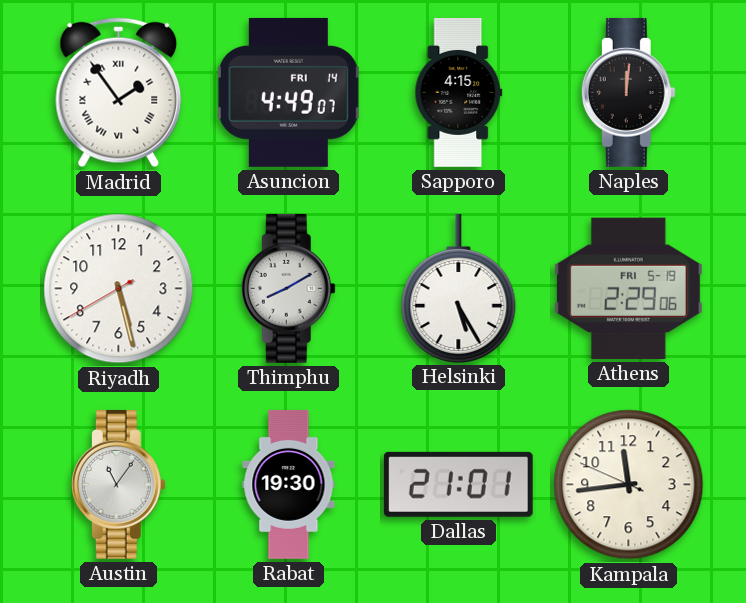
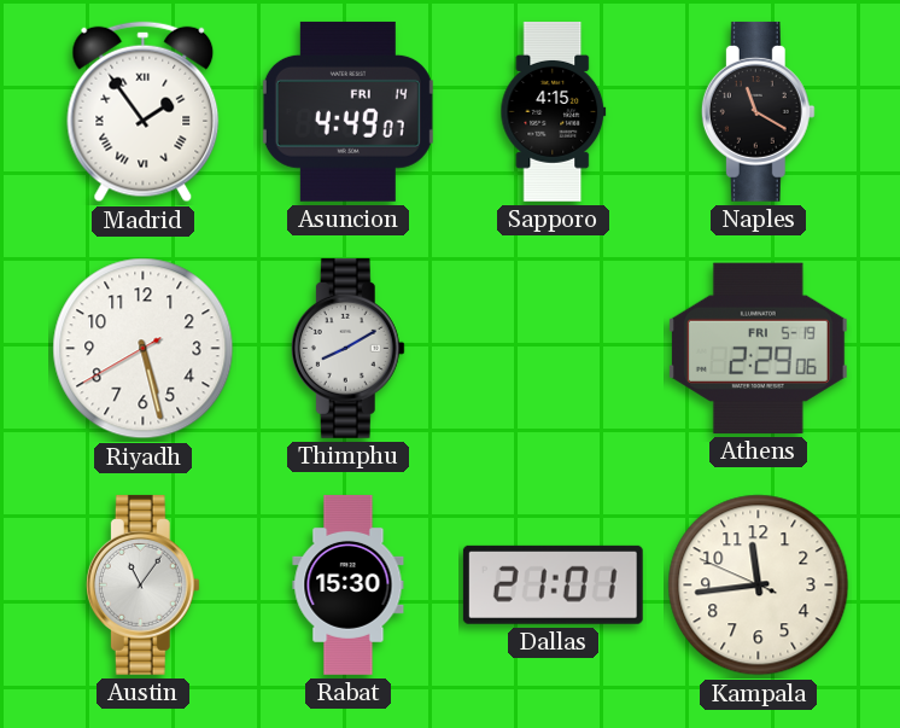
Naples: 12:01 -> 11:20
Helsinki: 5:25 -> none
Rabat: 19:30 -> 15:30
